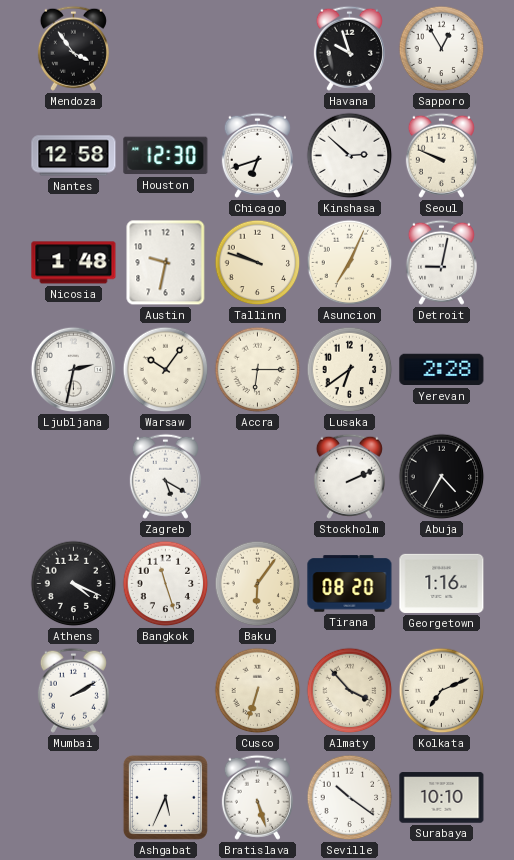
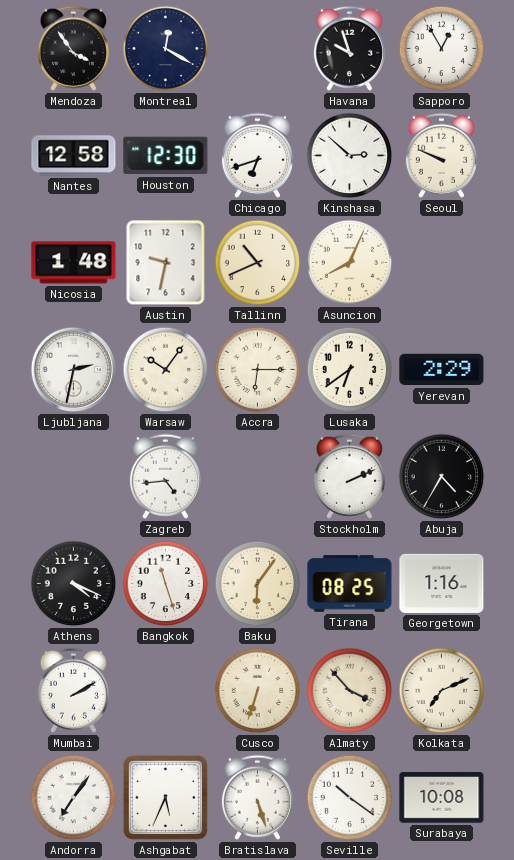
Montreal: none -> 12:20
Tallinn: 9:48 -> 10:41
Asuncion: 7:04 -> 8:04
Detroit: 9:02 -> none
Yerevan: 2:28 -> 2:29
Zagreb: 5:20 -> 4:44
Tirana: 08:20 -> 08:25
Andorra: none -> 7:06
Surabaya: 10:10 -> 10:08
